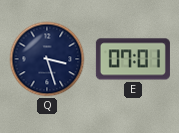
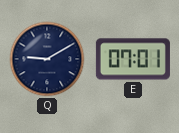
Q: 3:27 -> 9:10
